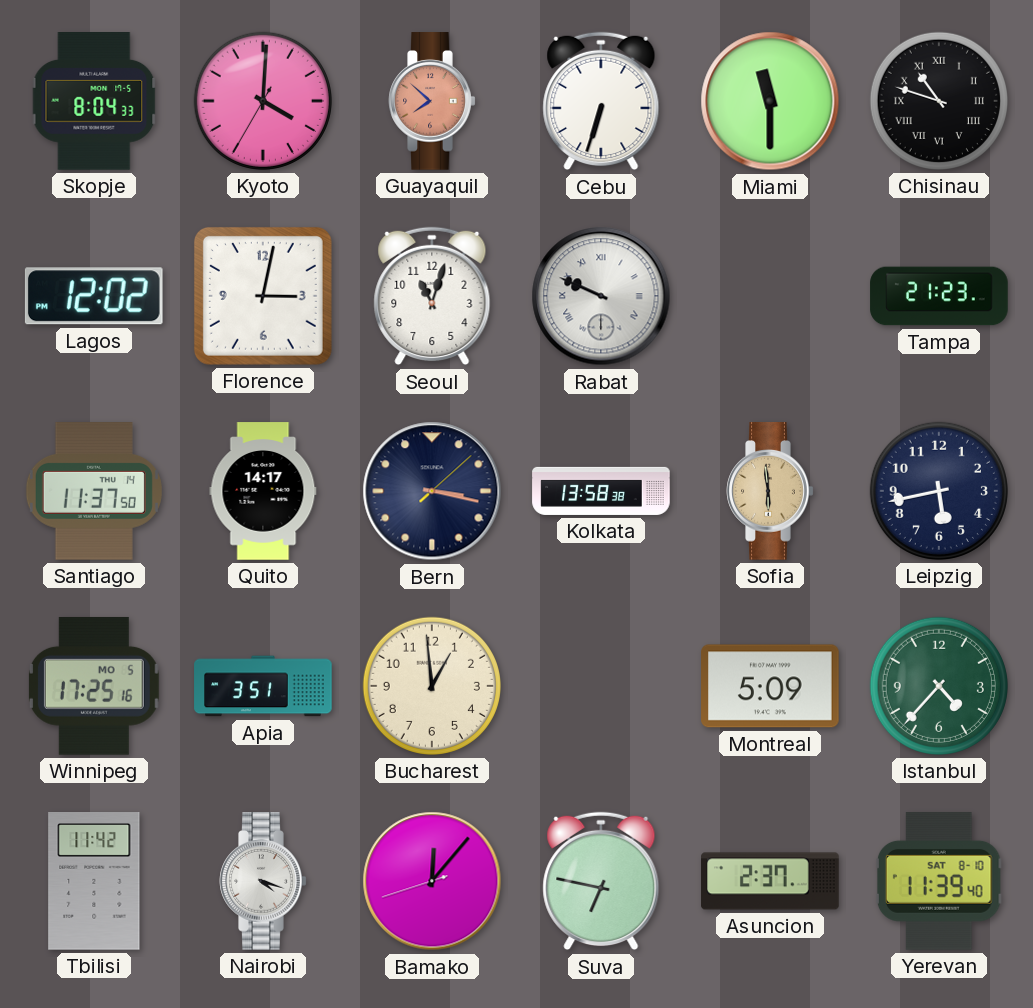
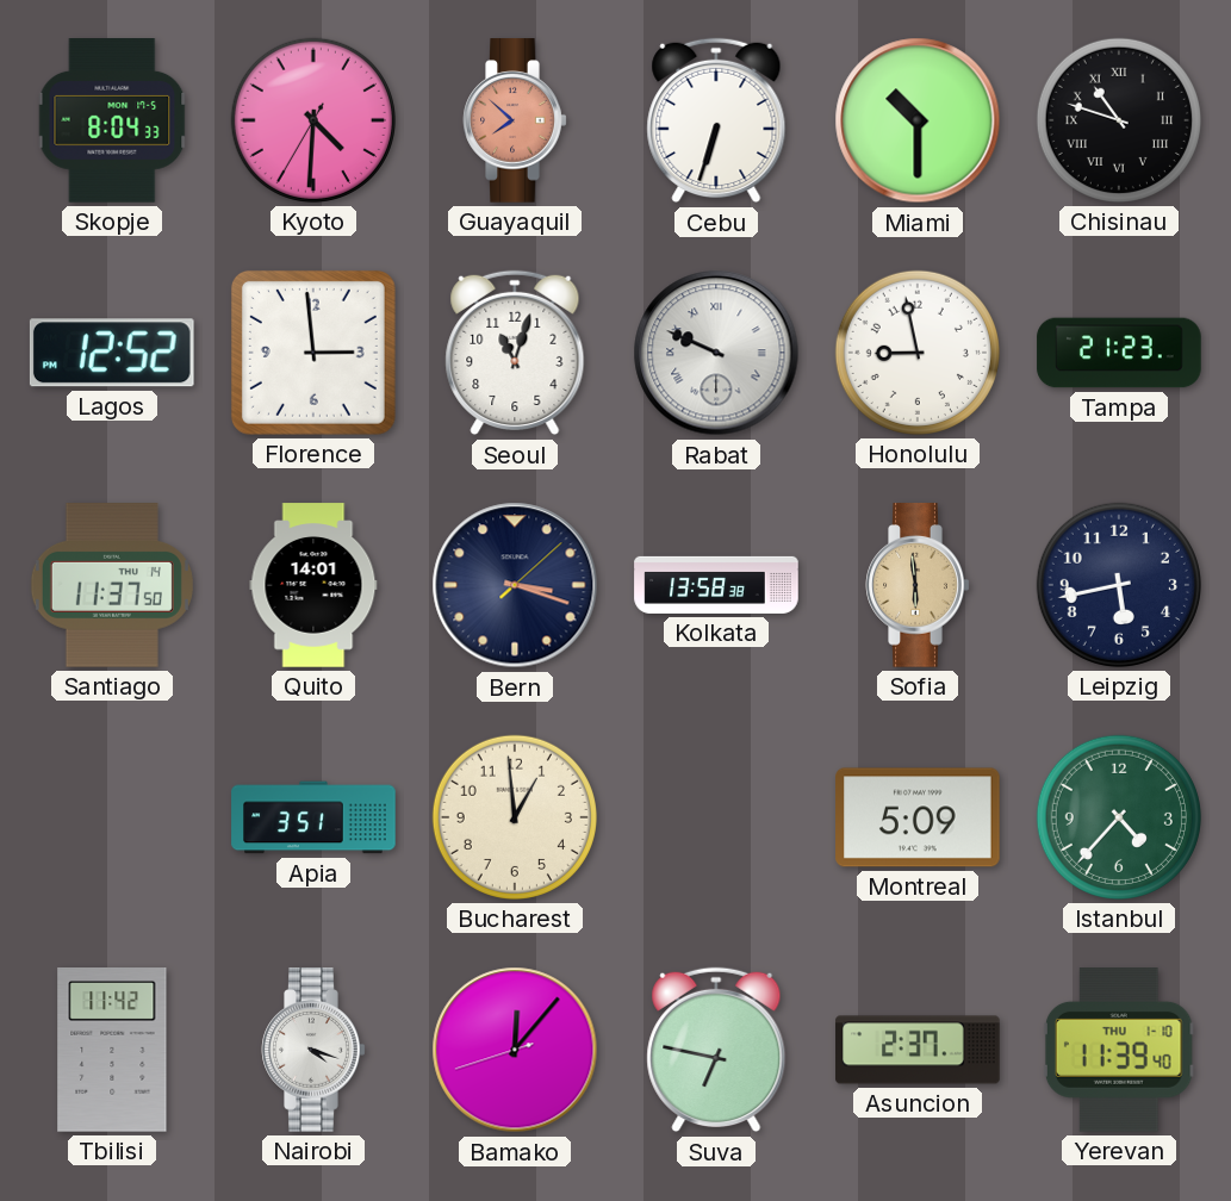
Kyoto: 4:00 -> 4:30
Miami: 11:30 -> 10:30
Lagos: 12:02 -> 12:52
Florence: 3:02 -> 2:59
Honolulu: none -> 8:58
Quito: 14:17 -> 14:01
Bern: 3:17 -> 3:18
Winnipeg: 17:25 -> none
Yerevan date: SAT 8-10 -> THU 1-10
